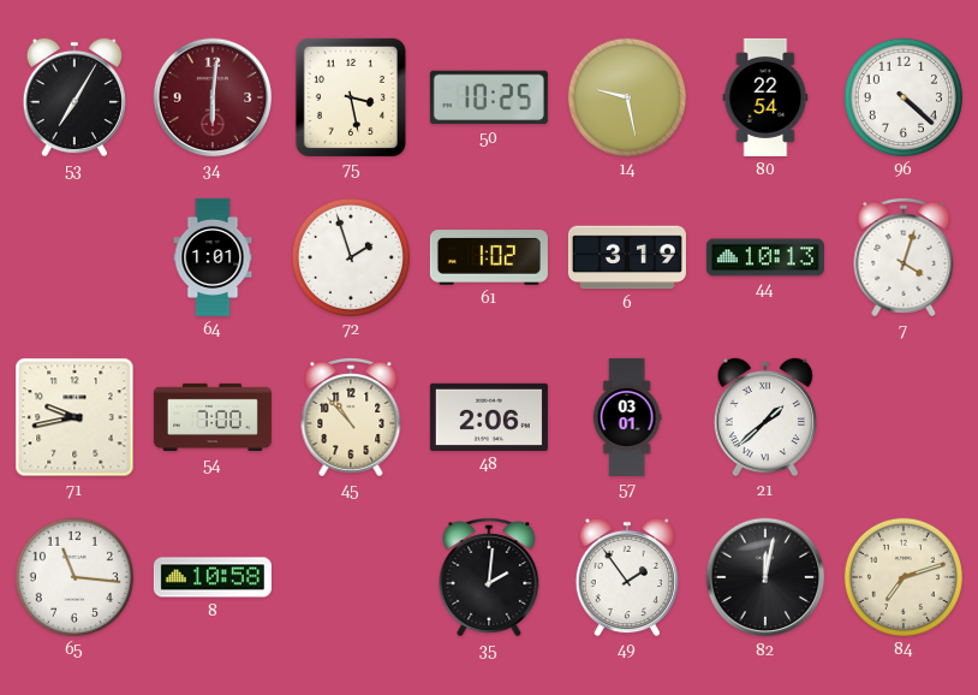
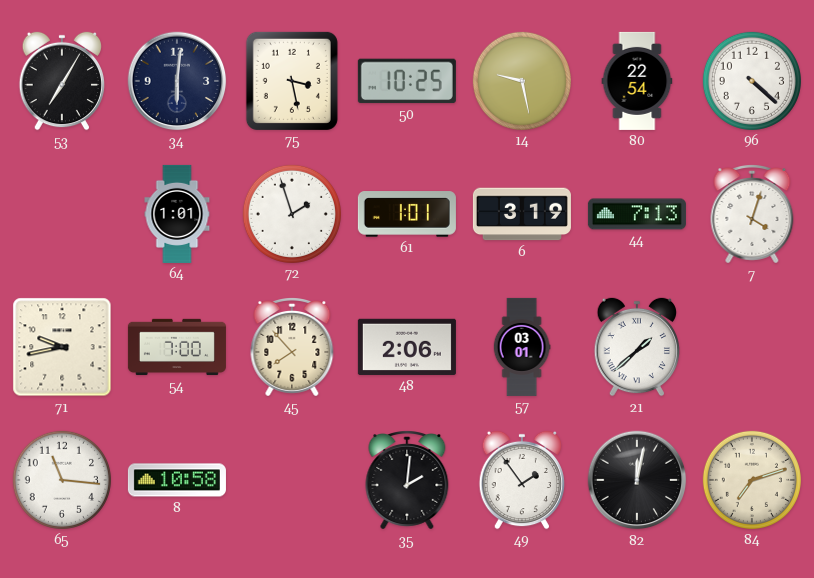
34 dial: burgundy -> navy
61: 1:02 -> 1:01
44: 10:13 -> 7:13
45: 10:53 -> 7:53
